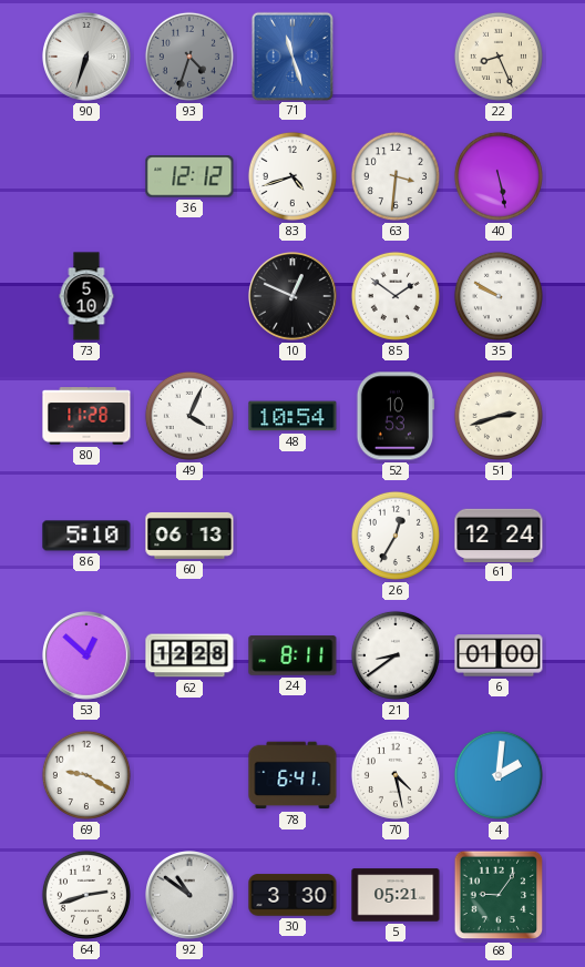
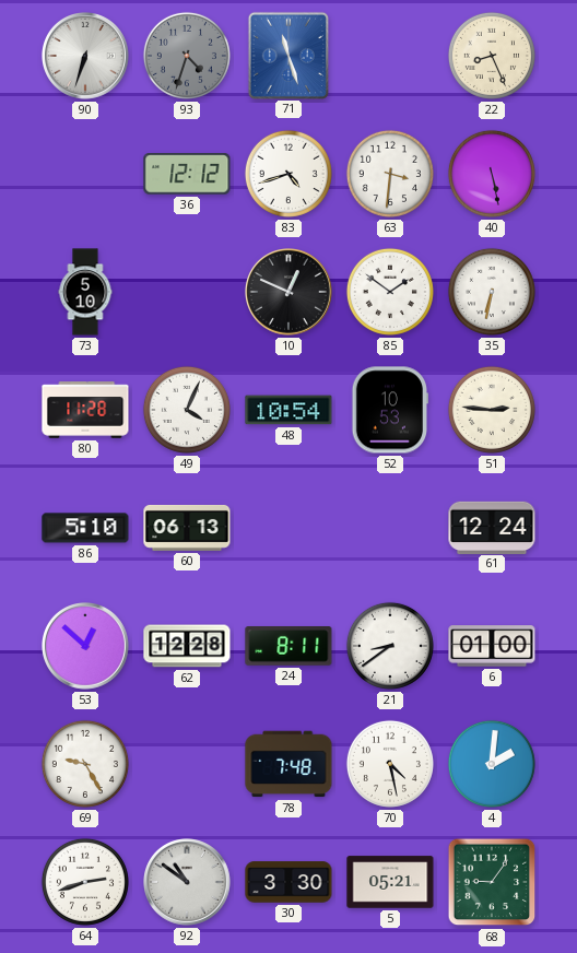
35: 9:50 -> 6:32
51: 2:42 -> 2:46
26: 12:35 -> none
69: 9:20 -> 9:25
78: 6:41 -> 7:48
